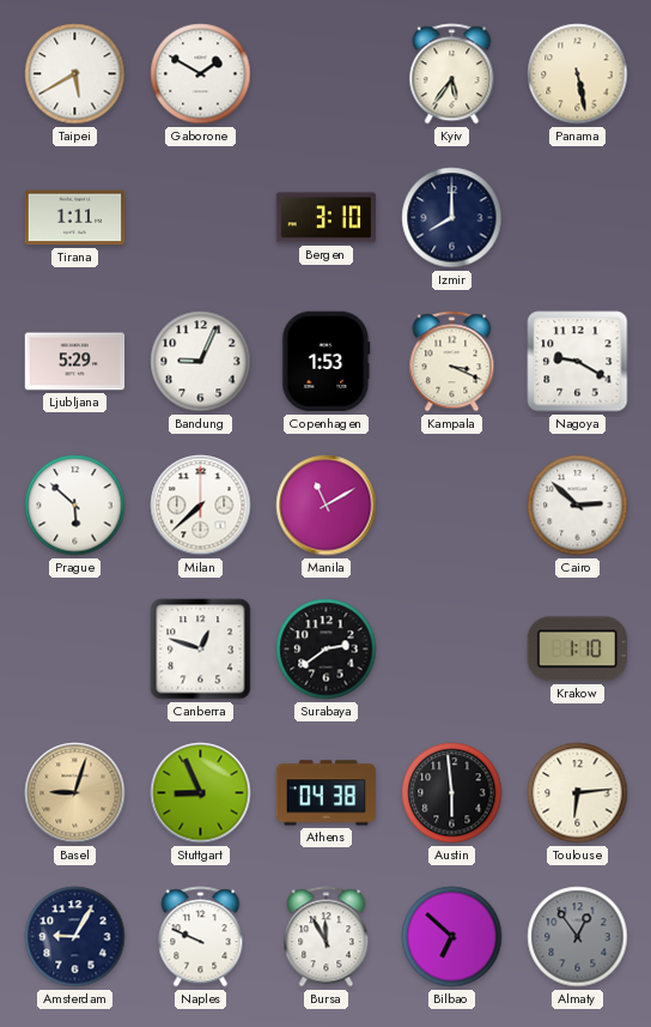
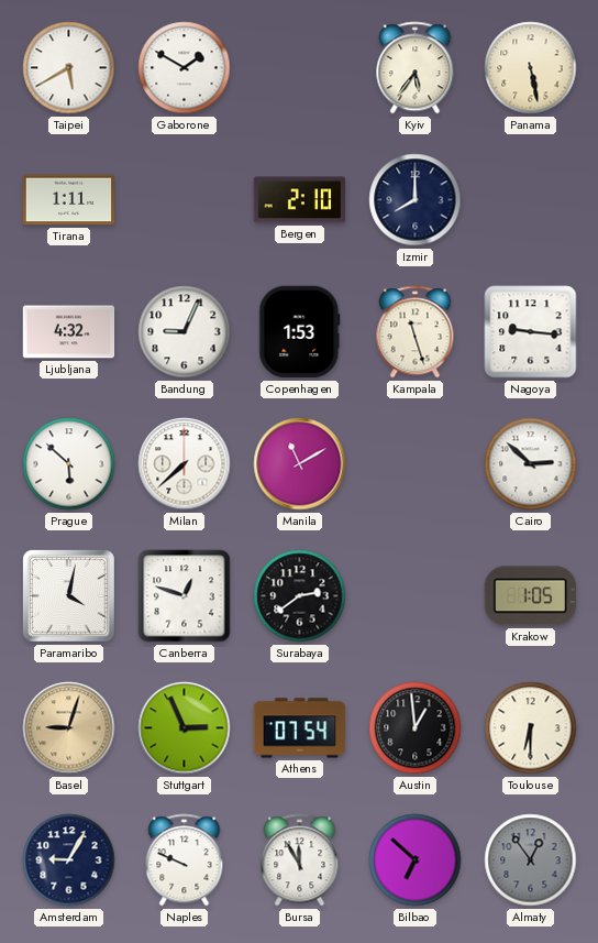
Bergen: 3:10 -> 2:10
Ljubljana: 5:29 -> 4:32
Kampala: 3:19 -> 11:27
Nagoya: 9:20 -> 9:16
Paramaribo: none -> 4:02
Krakow: 1:10 -> 1:05
Stuttgart: 8:56 -> 2:56
Athens: 04:38 -> 07:54
Austin: 5:59 -> 12:59
Toulouse: 6:14 -> 6:30
